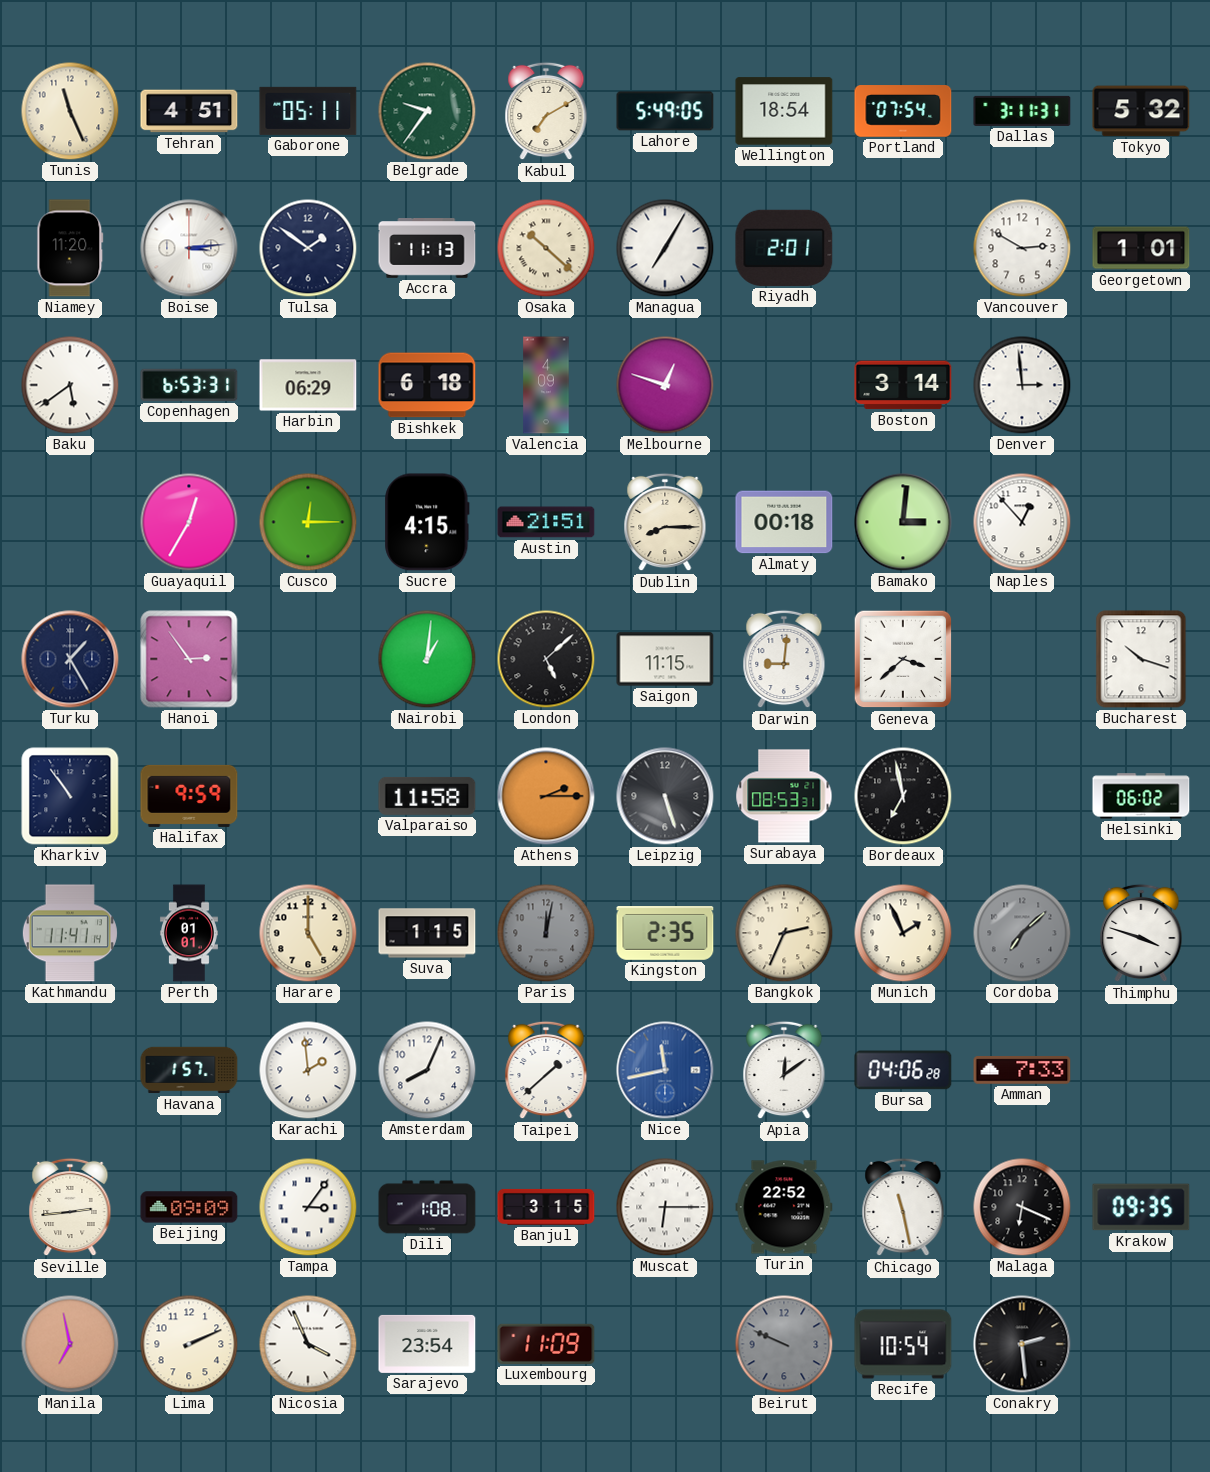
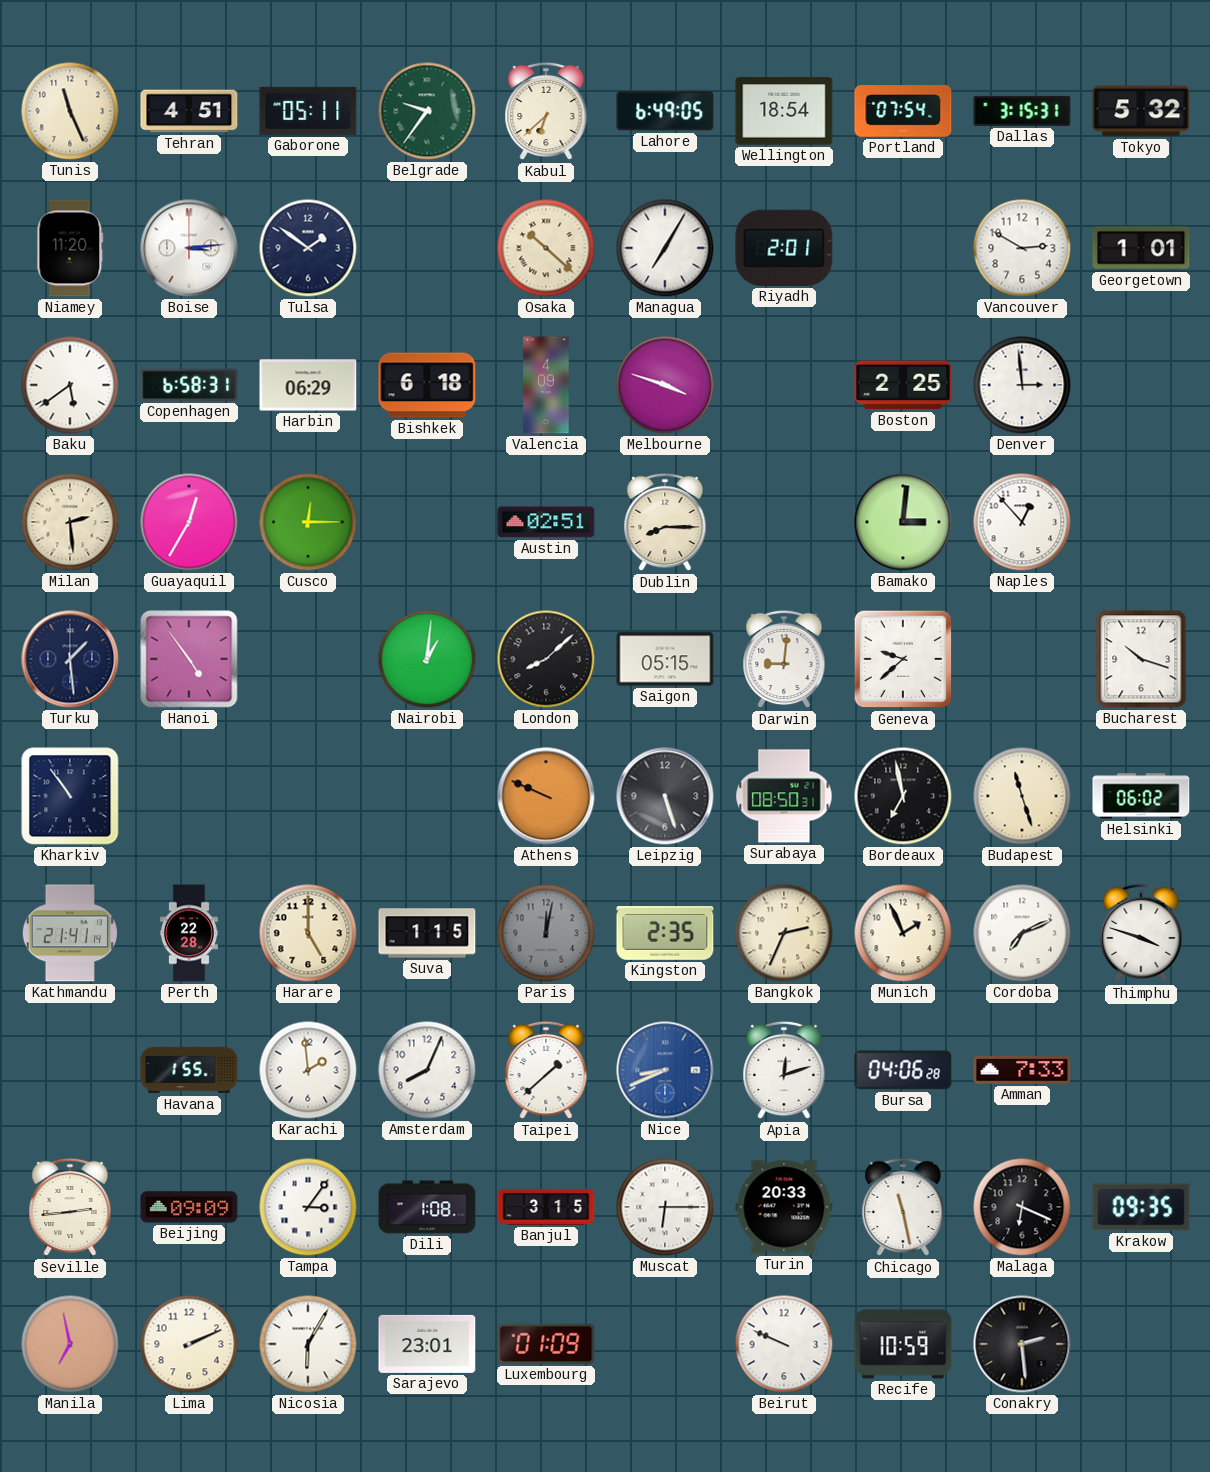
Kabul: 7:10 -> 6:38
Lahore: 5:49 -> 6:49
Dallas: 3:11 -> 3:15
Accra: 11:13 -> none
Copenhagen: 6:53 -> 6:58
Melbourne: 12:48 -> 3:48
Boston: 3:14 -> 2:25
Milan: none -> 2:29
Sucre: 4:15 -> none
Austin: 21:51 -> 02:51
Almaty: 00:18 -> none
Turku: 1:25 -> 1:29
Hanoi: 2:54 -> 4:54
London: 5:08 -> 8:08
Saigon: 11:15 -> 05:15
Geneva: 3:38 -> 9:38
Halifax: 9:59 -> none
Valparaiso: 11:58 -> none
Athens: 2:15 -> 9:49
Surabaya: 08:53 -> 08:50
Budapest: none -> 11:27
Kathmandu: 11:41 -> 21:41
Perth: 01:01 -> 22:28
Cordoba: 7:08 -> 7:11
Cordoba dial: grey -> white
Havana: 1:57 -> 1:55
Nice: 11:43 -> 8:41
Apia: 12:09 -> 12:12
Turin: 22:52 -> 20:33
Nicosia: 3:56 -> 6:05
Sarajevo: 23:54 -> 23:01
Luxembourg: 11:09 -> 01:09
Beirut dial: grey -> white
Recife: 10:54 -> 10:59
